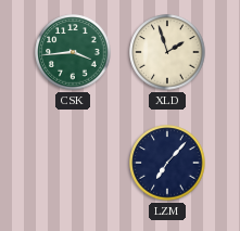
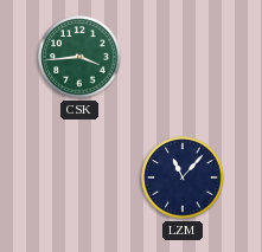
XLD: 1:57 -> none
LZM: 7:07 -> 11:07
